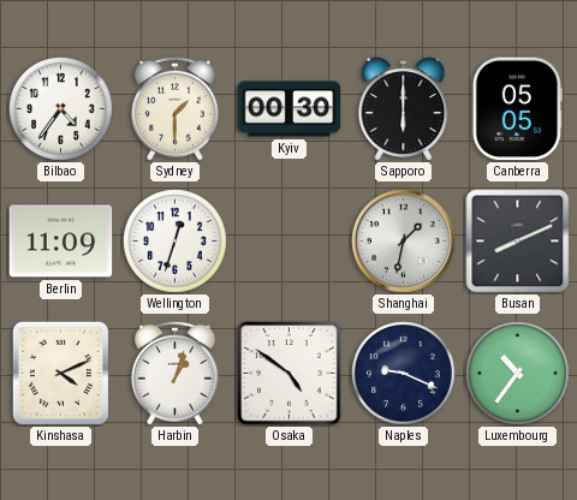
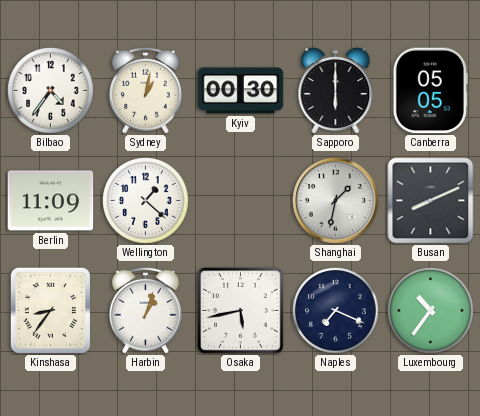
Sydney: 1:30 -> 1:02
Wellington: 12:33 -> 1:22
Kinshasa: 4:11 -> 8:36
Osaka: 4:51 -> 5:43
Naples: 9:19 -> 7:19
